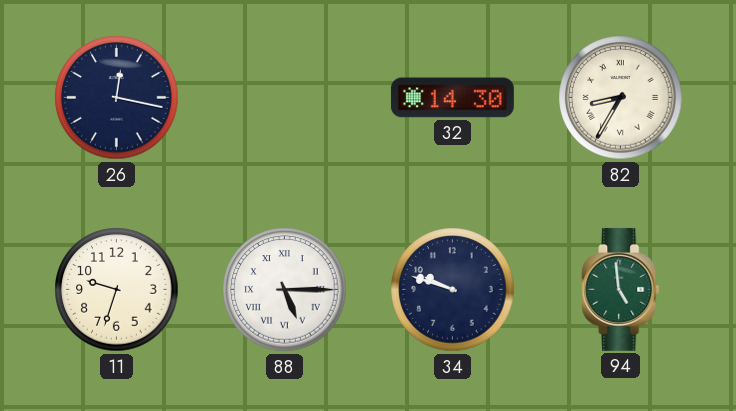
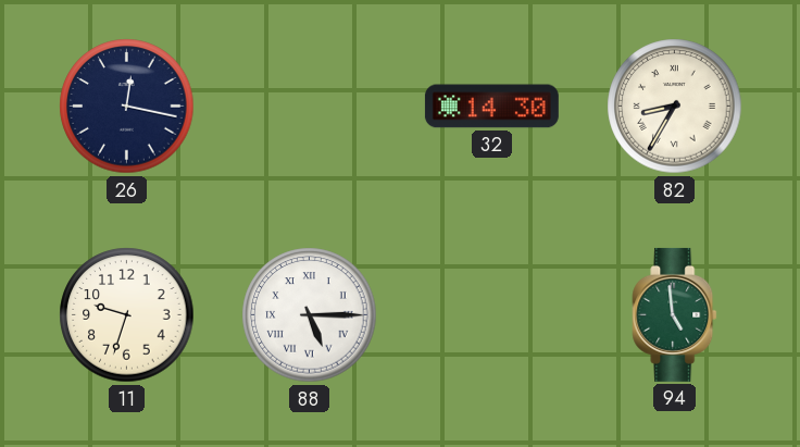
34: 9:48 -> none
